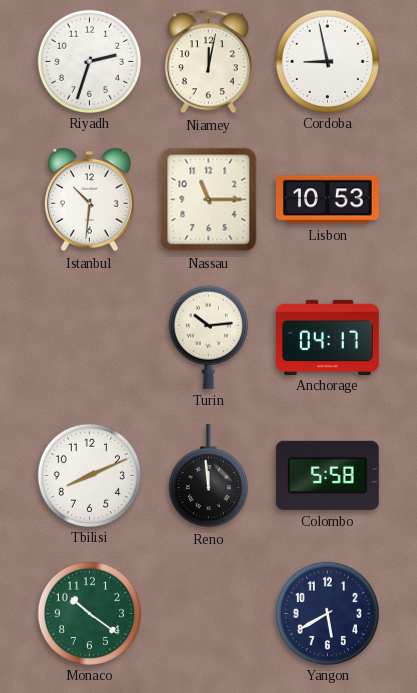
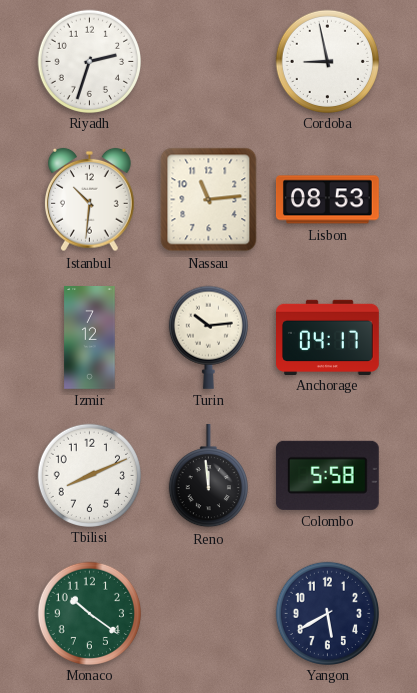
Niamey: 12:02 -> none
Nassau: 11:15 -> 11:14
Lisbon: 10:53 -> 08:53
Izmir: none -> 7:12
